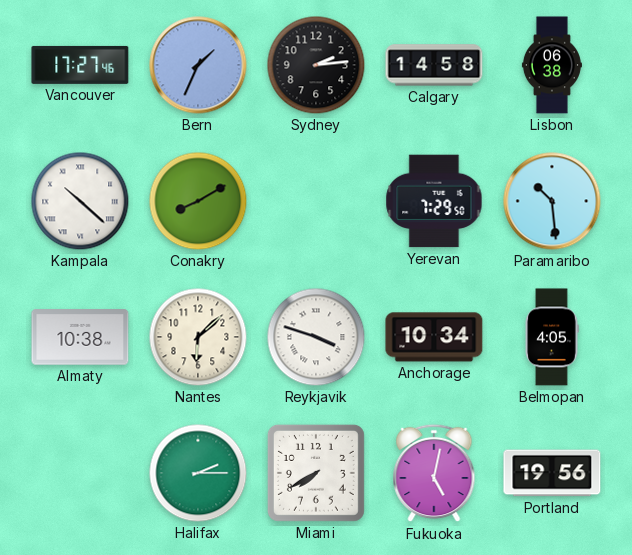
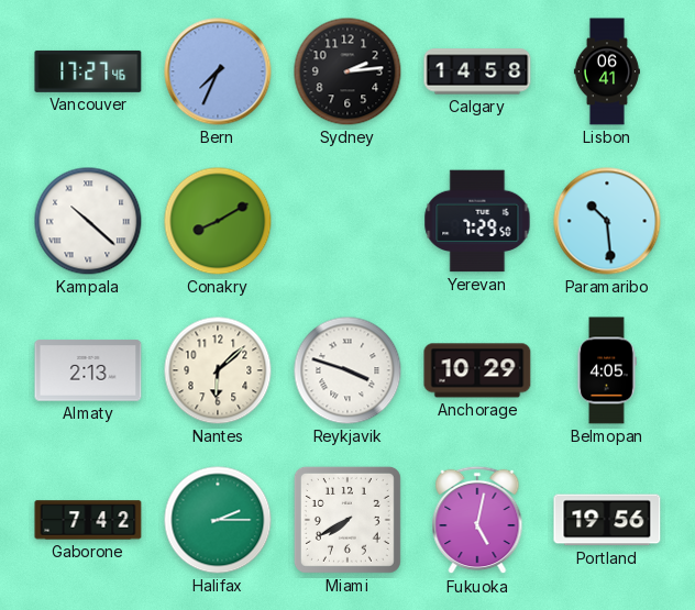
Bern: 1:34 -> 7:34
Lisbon: 06:38 -> 06:41
Almaty: 10:38 -> 2:13
Anchorage: 10:34 -> 10:29
Gaborone: none -> 7:42
